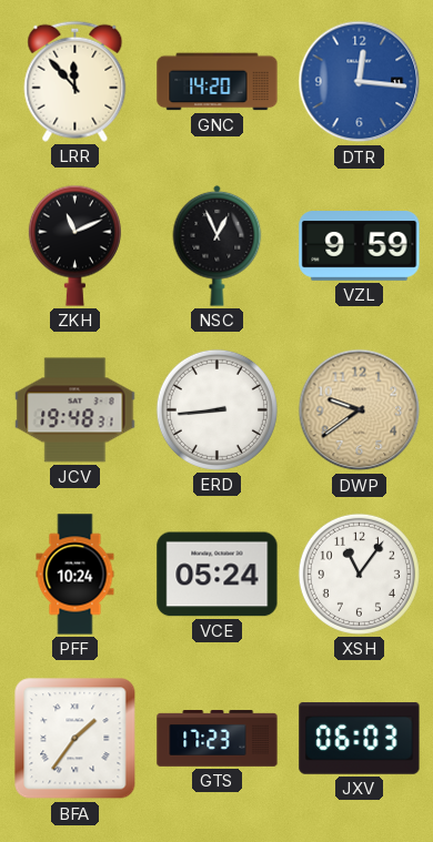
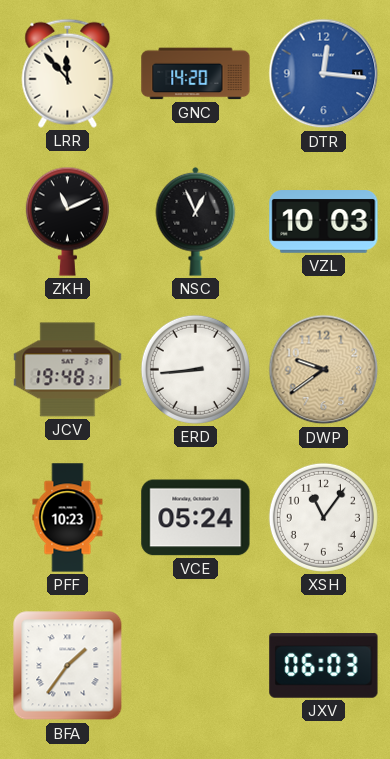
VZL: 9:59 -> 10:03
PFF: 10:24 -> 10:23
GTS: 17:23 -> none
